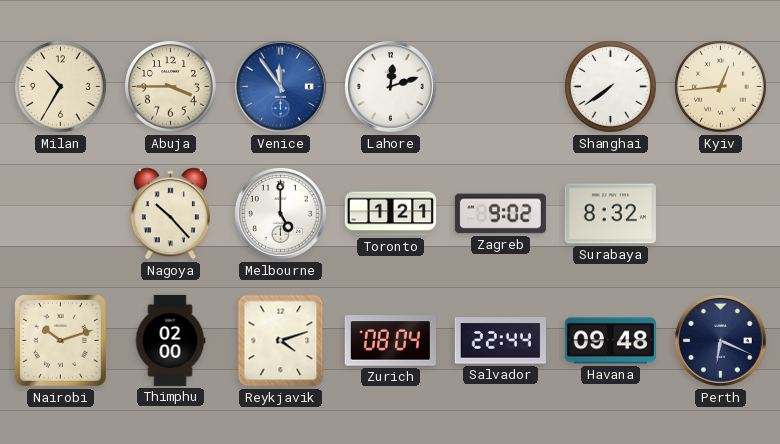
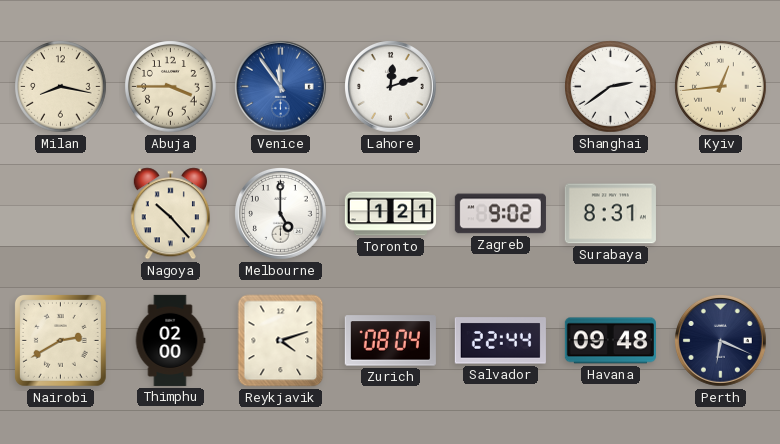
Milan: 10:35 -> 8:17
Shanghai: 7:39 -> 2:39
Surabaya: 8:32 -> 8:31
Nairobi: 10:12 -> 2:40
